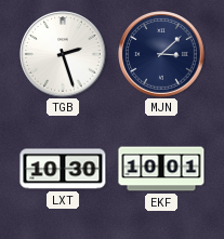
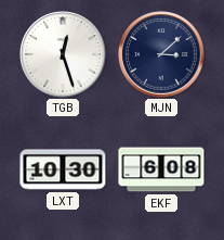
TGB: 2:27 -> 12:27
EKF: 10:01 -> 6:08
